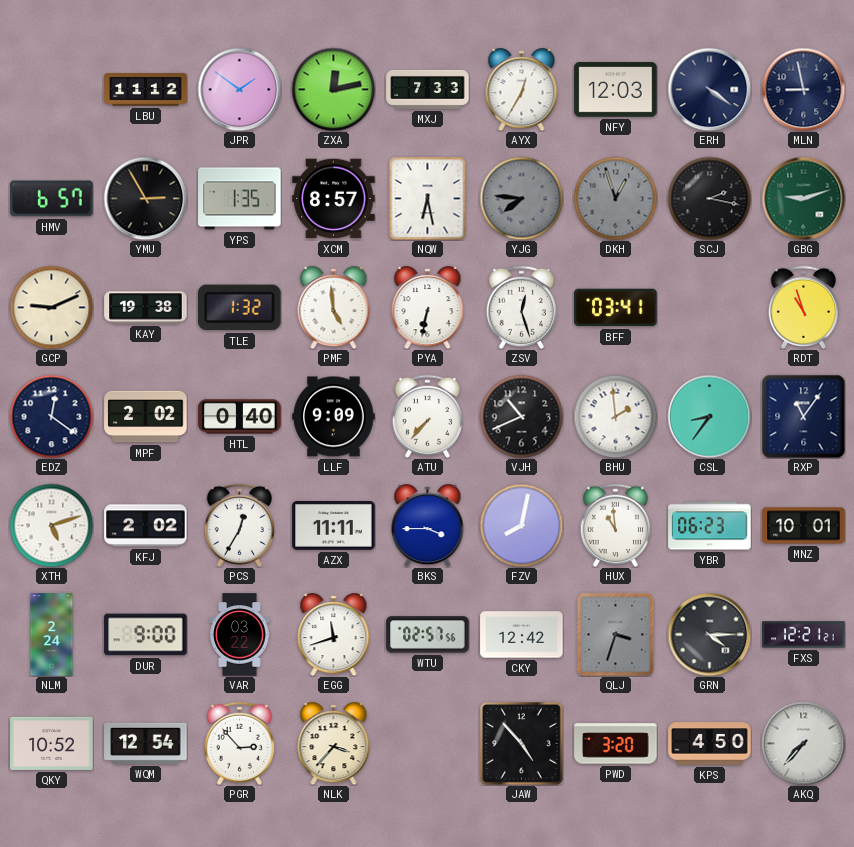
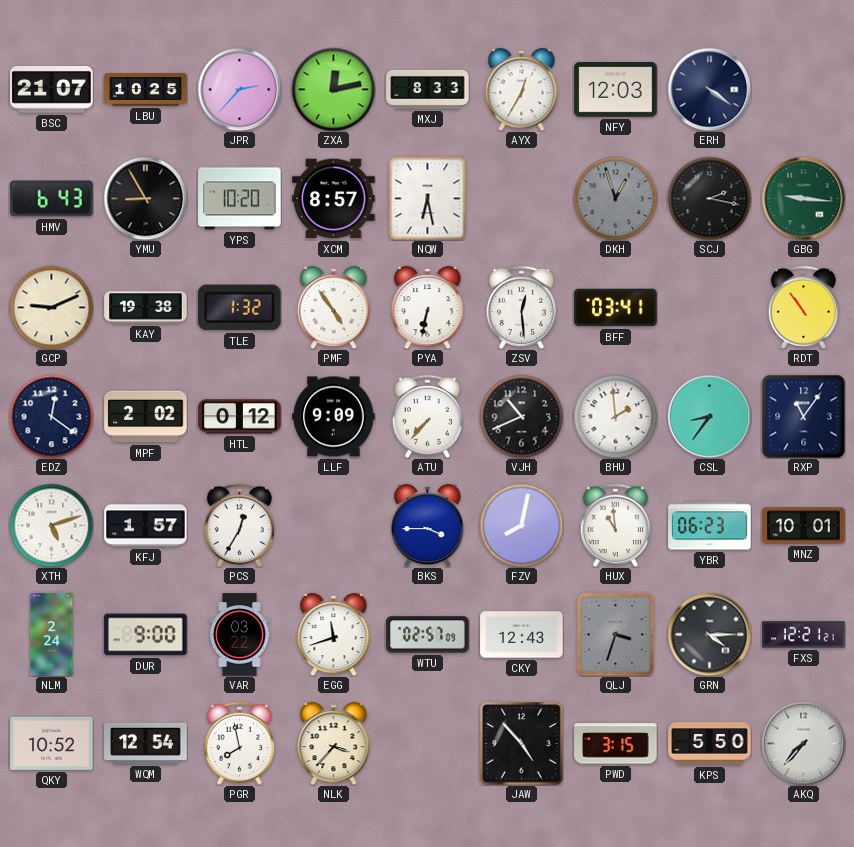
BSC: none -> 21:07
LBU: 11:12 -> 10:25
JPR: 1:51 -> 2:37
MXJ: 7:33 -> 8:33
MLN: 8:58 -> none
HMV: 6:57 -> 6:43
YMU: 2:55 -> 8:55
YPS: 1:35 -> 10:20
YJG: 7:46 -> none
GBG: 9:12 -> 9:16
PMF: 4:59 -> 4:54
ZSV: 12:27 -> 12:29
RDT: 10:57 -> 10:54
HTL: 0:40 -> 0:12
KFJ: 2:02 -> 1:57
AZX: 11:11 -> none
WTU: 02:57:56 -> 02:57:09
CKY: 12:42 -> 12:43
PGR: 2:53 -> 7:58
PWD: 3:20 -> 3:15
KPS: 4:50 -> 5:50
